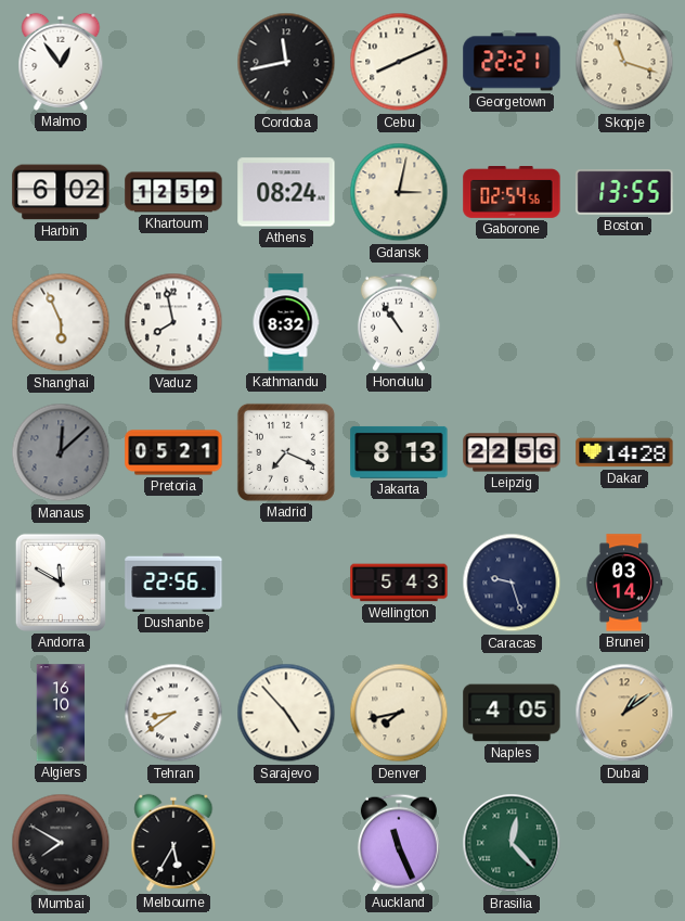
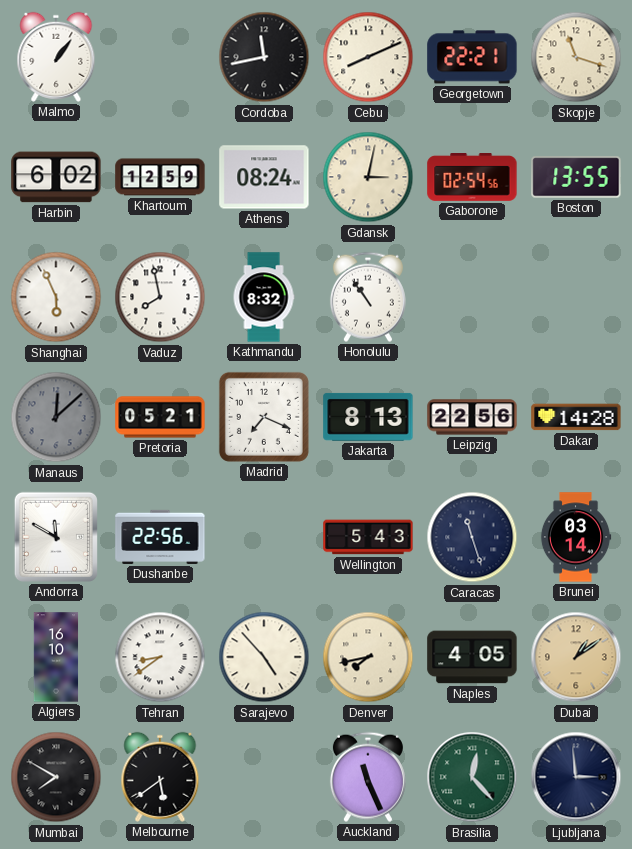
Malmo: 12:54 -> 1:06
Caracas: 9:27 -> 11:27
Melbourne: 5:35 -> 5:39
Ljubljana: none -> 2:59
